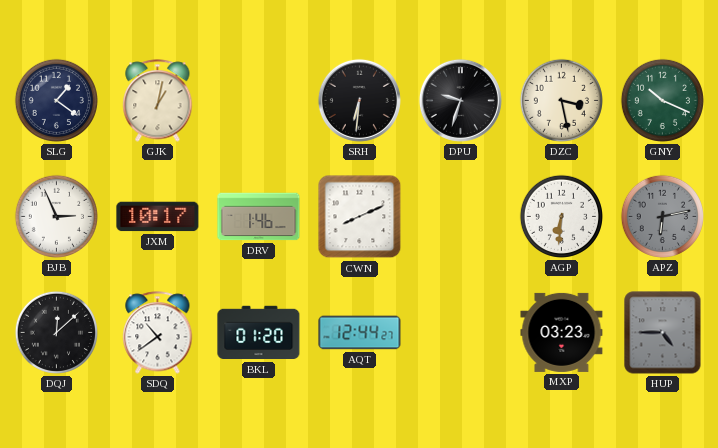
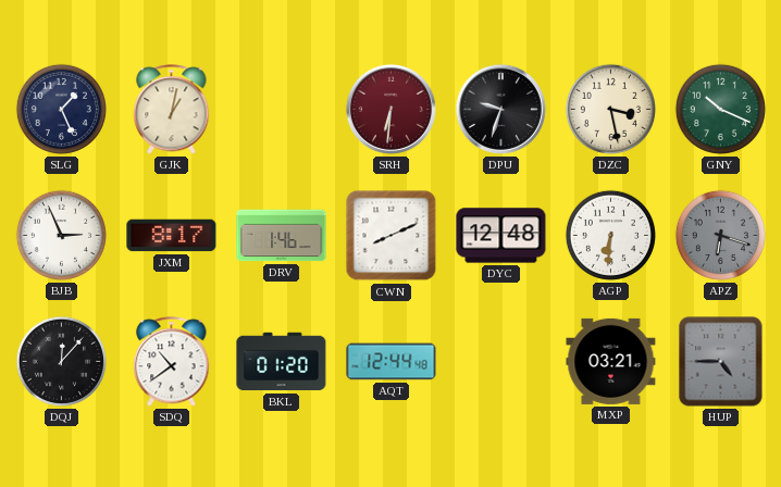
SLG: 1:21 -> 1:26
SRH dial: black -> burgundy
JXM: 10:17 -> 8:17
DYC: none -> 12:48
APZ: 6:13 -> 6:18
DQJ: 12:08 -> 12:07
AQT: 12:44:27 -> 12:44:48
MXP: 03:23 -> 03:21
